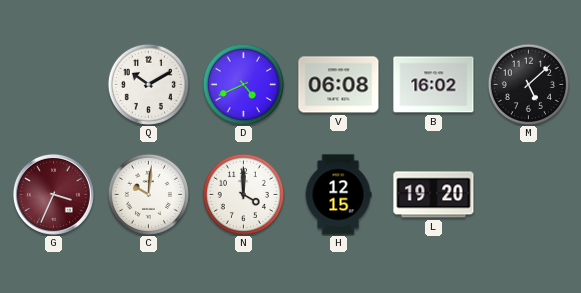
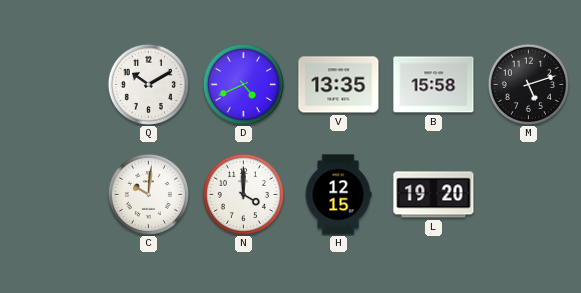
V: 06:08 -> 13:35
B: 16:02 -> 15:58
M: 5:08 -> 5:12
G: 3:34 -> none
